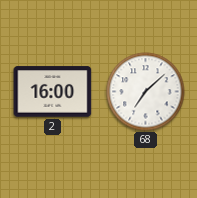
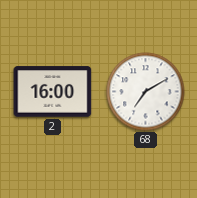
68: 7:08 -> 7:10
